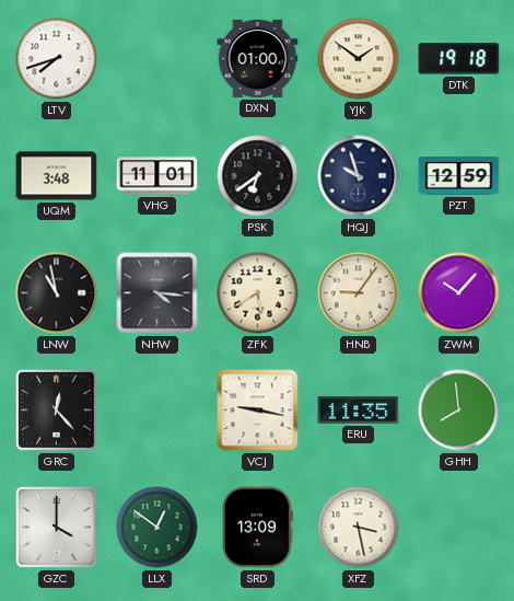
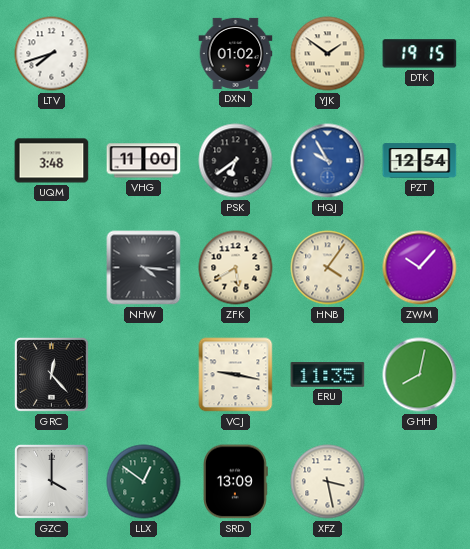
DXN: 01:00 -> 01:02
DTK: 19:18 -> 19:15
VHG: 11:01 -> 11:00
HQJ: 9:57 -> 9:55
HQJ dial: navy -> blue
PZT: 12:59 -> 12:54
LNW: 10:58 -> none
HNB: 9:06 -> 4:06
GHH: 7:59 -> 8:02
